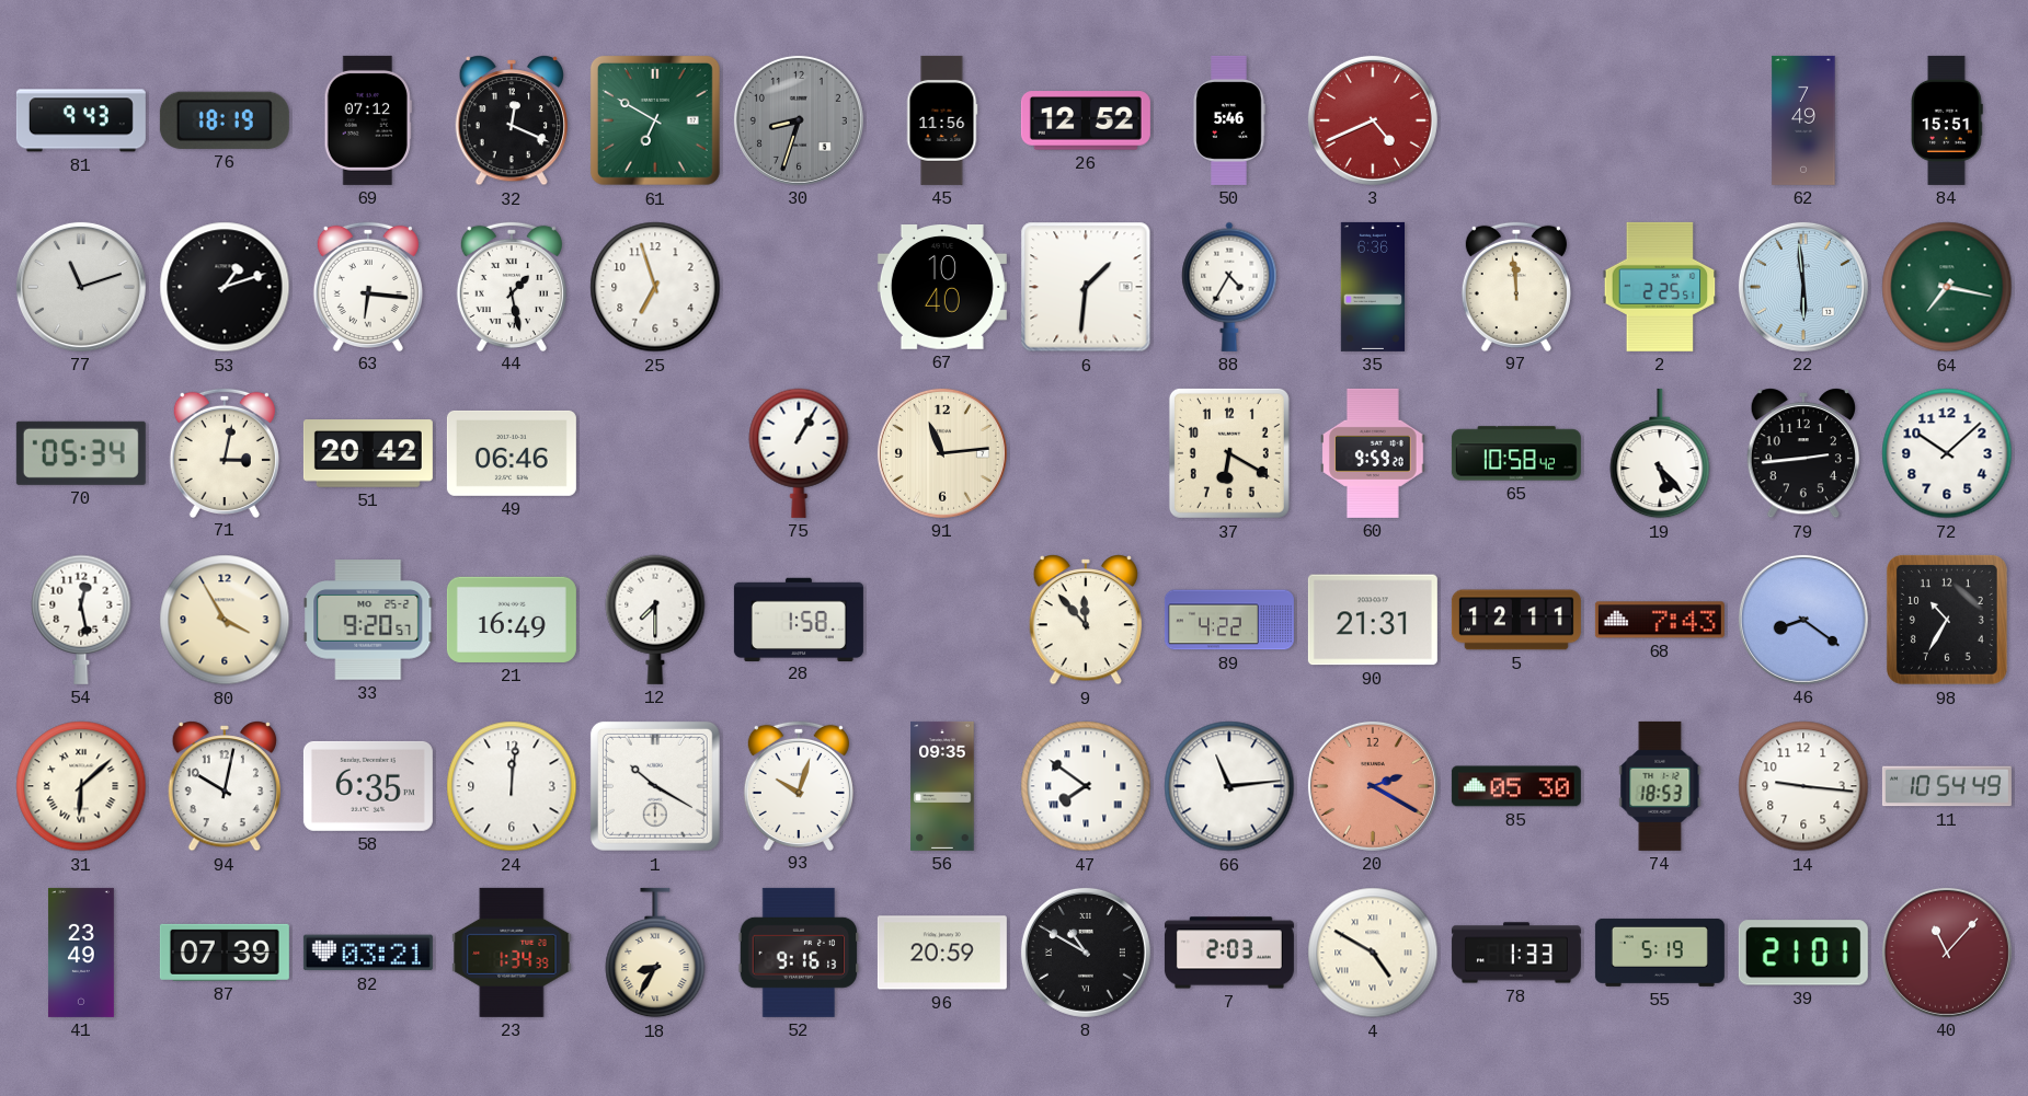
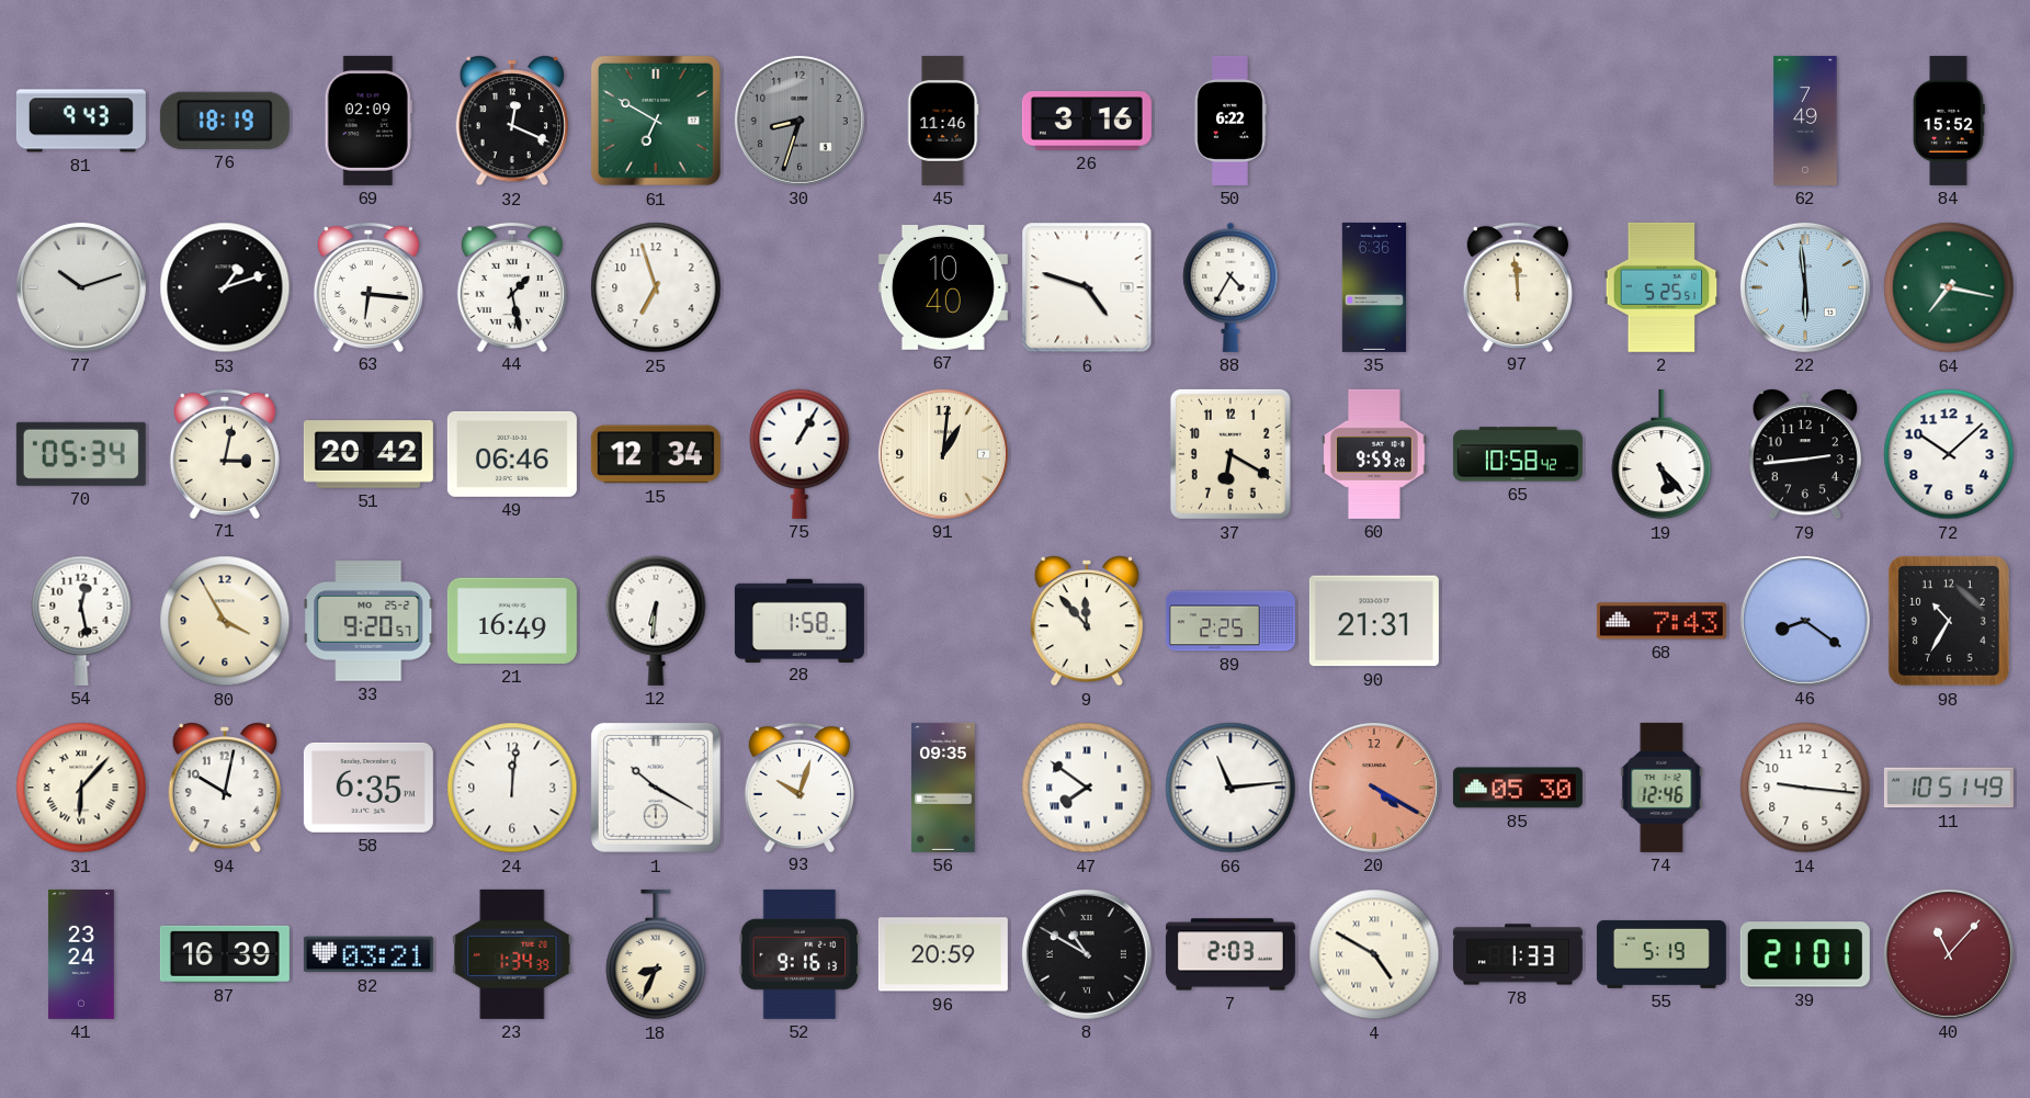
69: 07:12 -> 02:09
45: 11:56 -> 11:46
26: 12:52 -> 3:16
50: 5:46 -> 6:22
3: 4:41 -> none
84: 15:51 -> 15:52
77: 11:12 -> 10:12
6: 1:31 -> 4:48
2: 2:25 -> 5:25
15: none -> 12:34
91: 11:14 -> 1:01
12: 7:30 -> 6:31
89: 4:22 -> 2:25
5: 12:11 -> none
31: 6:08 -> 6:07
20: 2:20 -> 4:20
74: 18:53 -> 12:46
11: 10:54 -> 10:51
41: 23:49 -> 23:24
87: 07:39 -> 16:39
18: 8:35 -> 8:34
